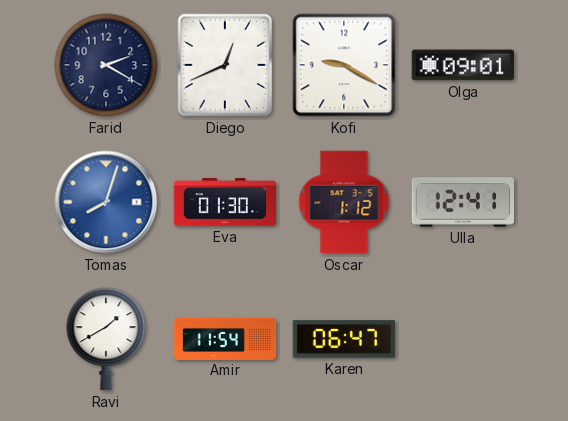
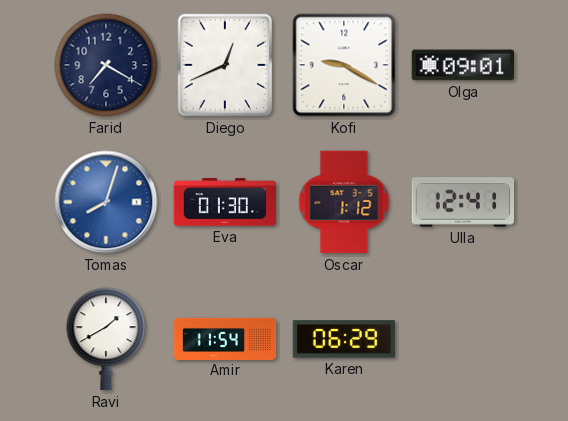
Farid: 2:20 -> 7:20
Karen: 06:47 -> 06:29
